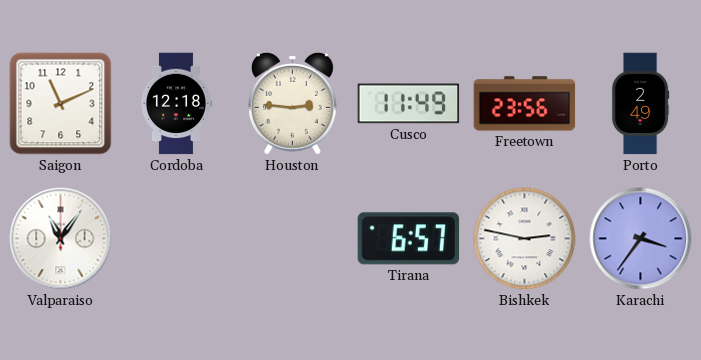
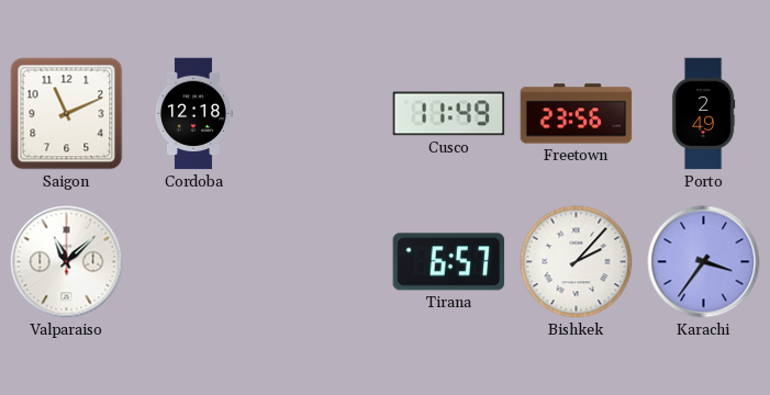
Houston: 2:46 -> none
Valparaiso: 11:06 -> 11:08
Bishkek: 2:47 -> 2:07
